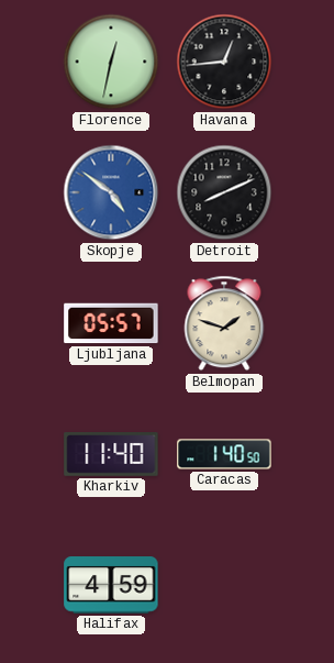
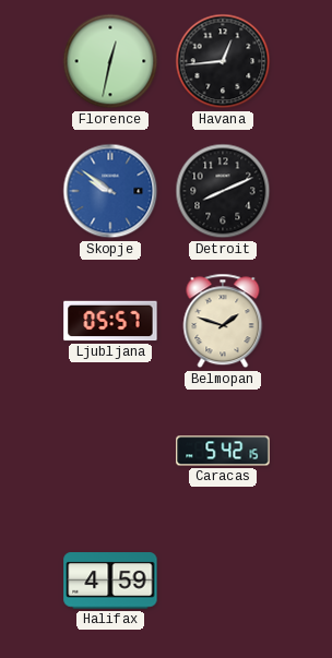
Skopje: 4:51 -> 9:51
Kharkiv: 11:40 -> none
Caracas: 1:40 -> 5:42
